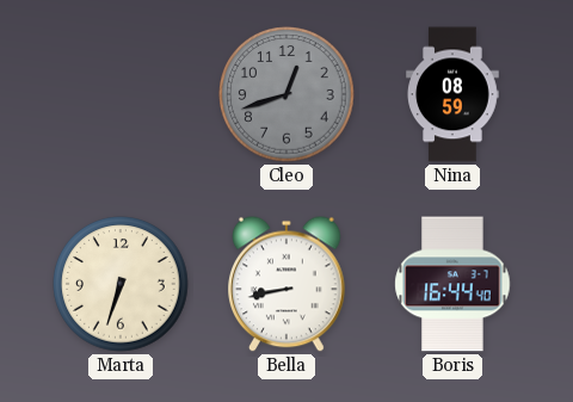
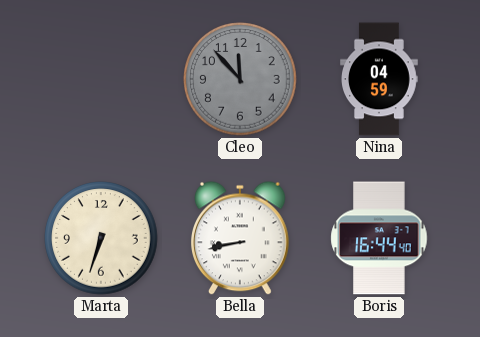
Cleo: 12:42 -> 11:53
Nina: 08:59 -> 04:59
